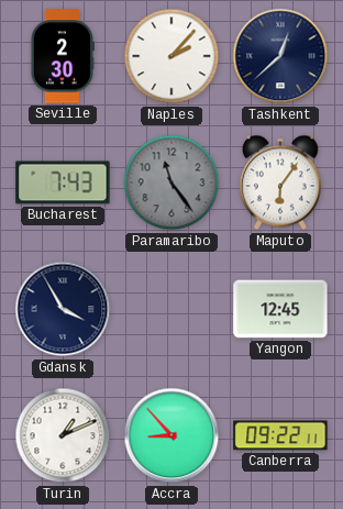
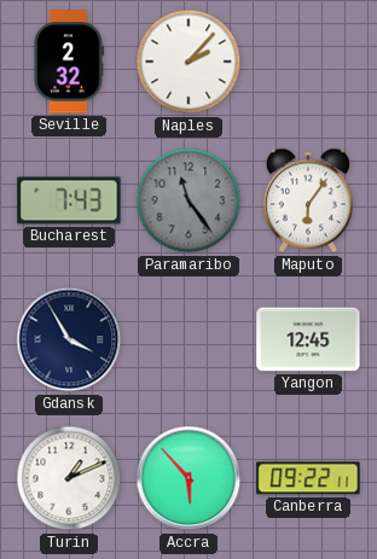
Seville: 2:30 -> 2:32
Tashkent: 12:38 -> none
Accra: 8:53 -> 5:53
